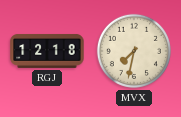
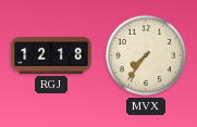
MVX: 7:32 -> 7:36
